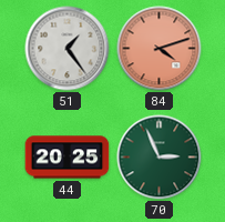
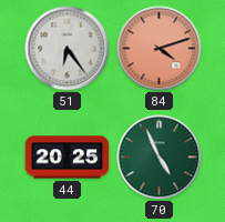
51: 1:24 -> 6:24
70: 2:56 -> 4:56
